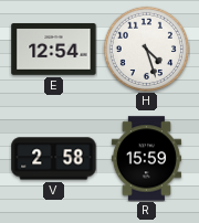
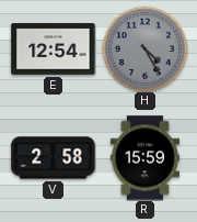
H: 4:27 -> 4:25
H dial: white -> grey
